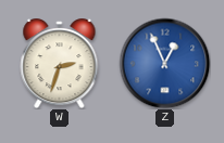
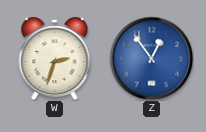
Z: 12:56 -> 12:54
